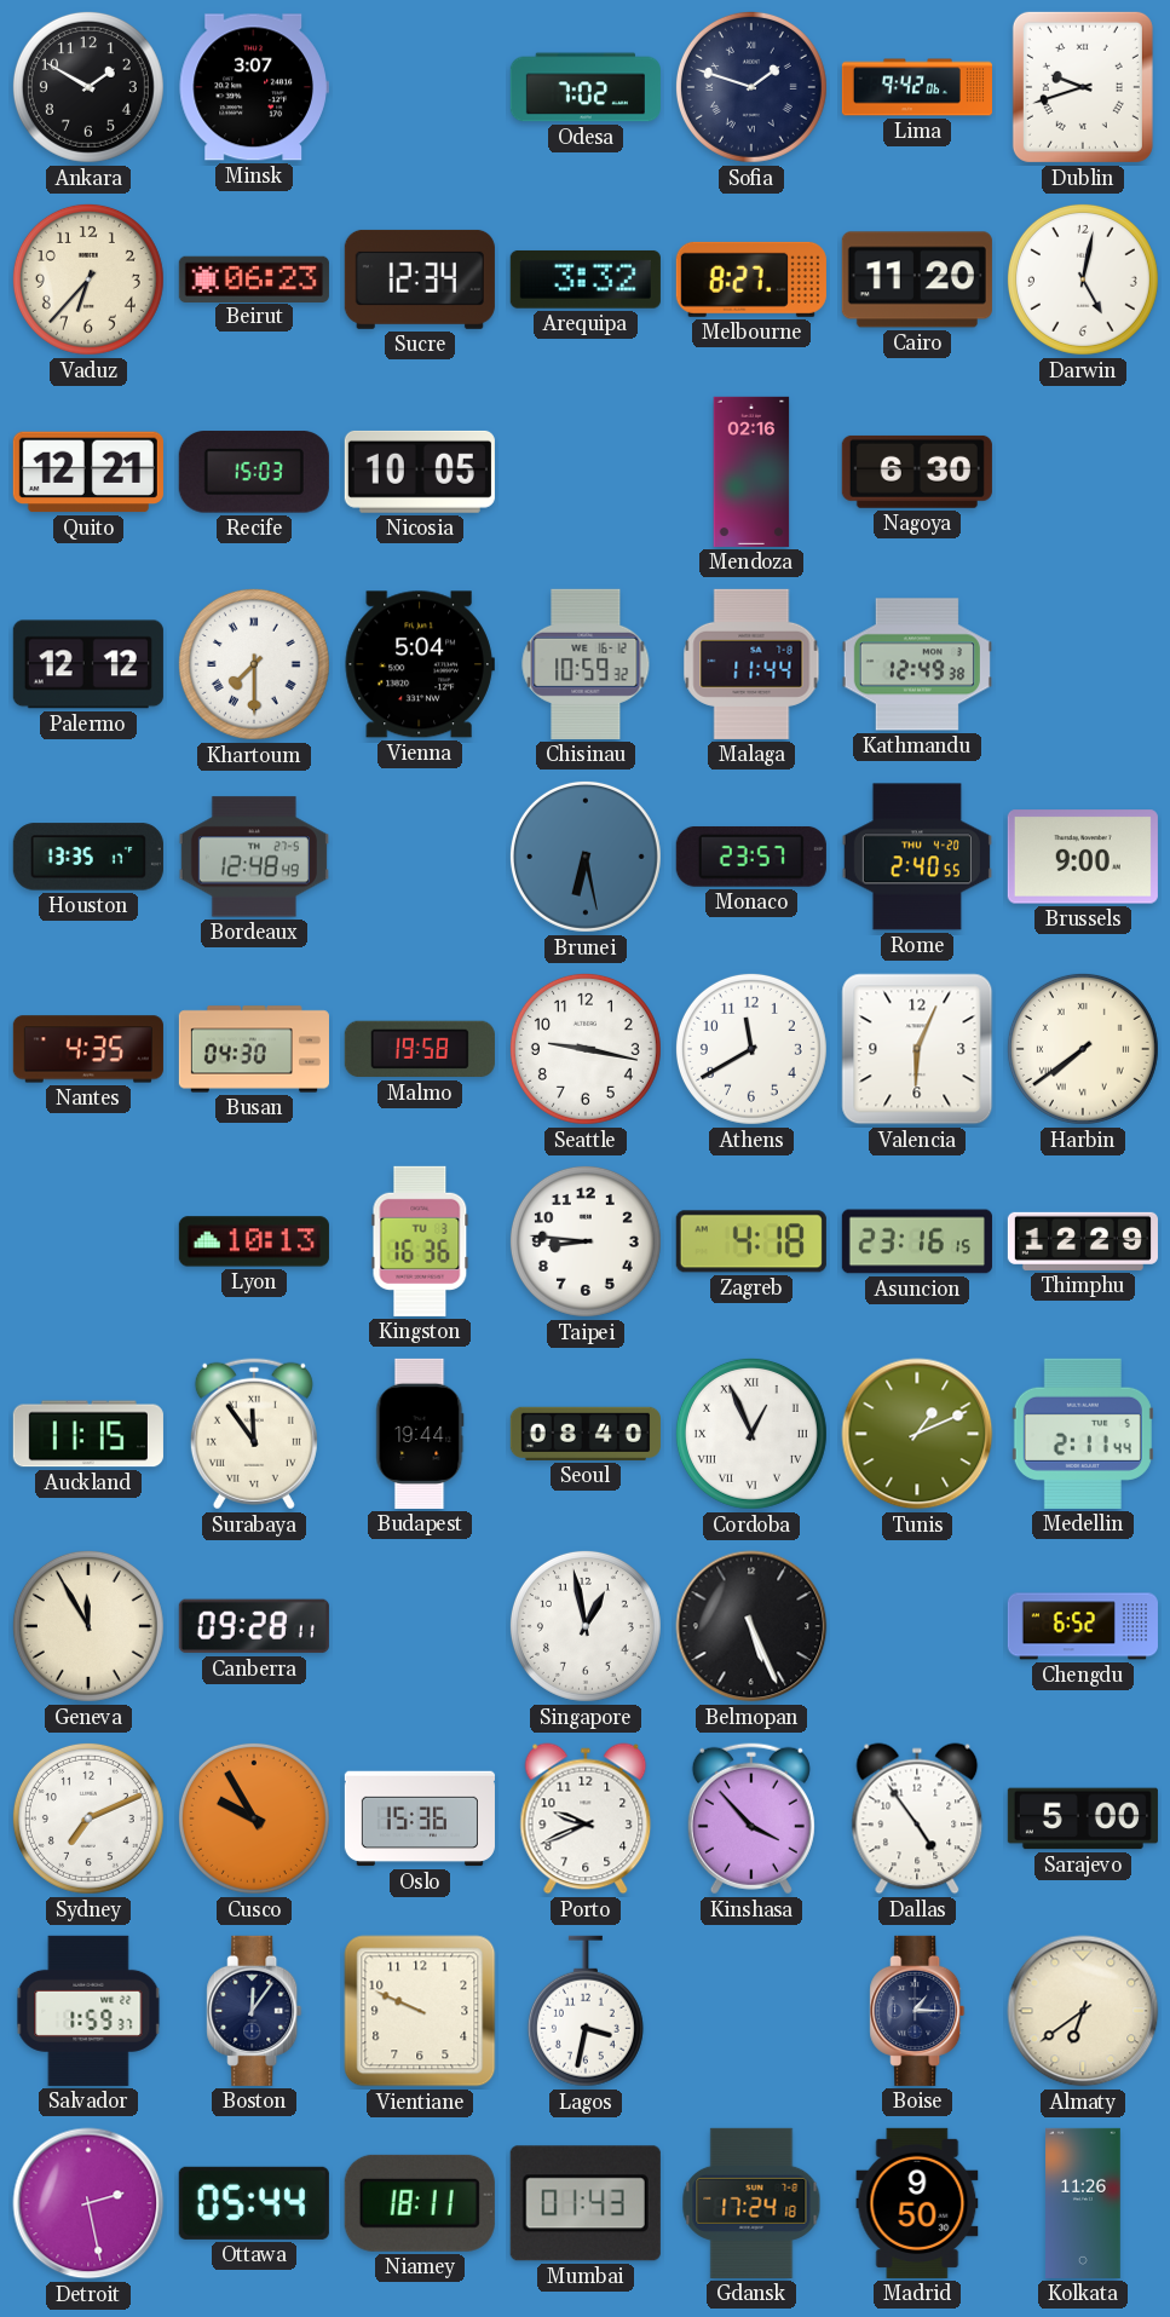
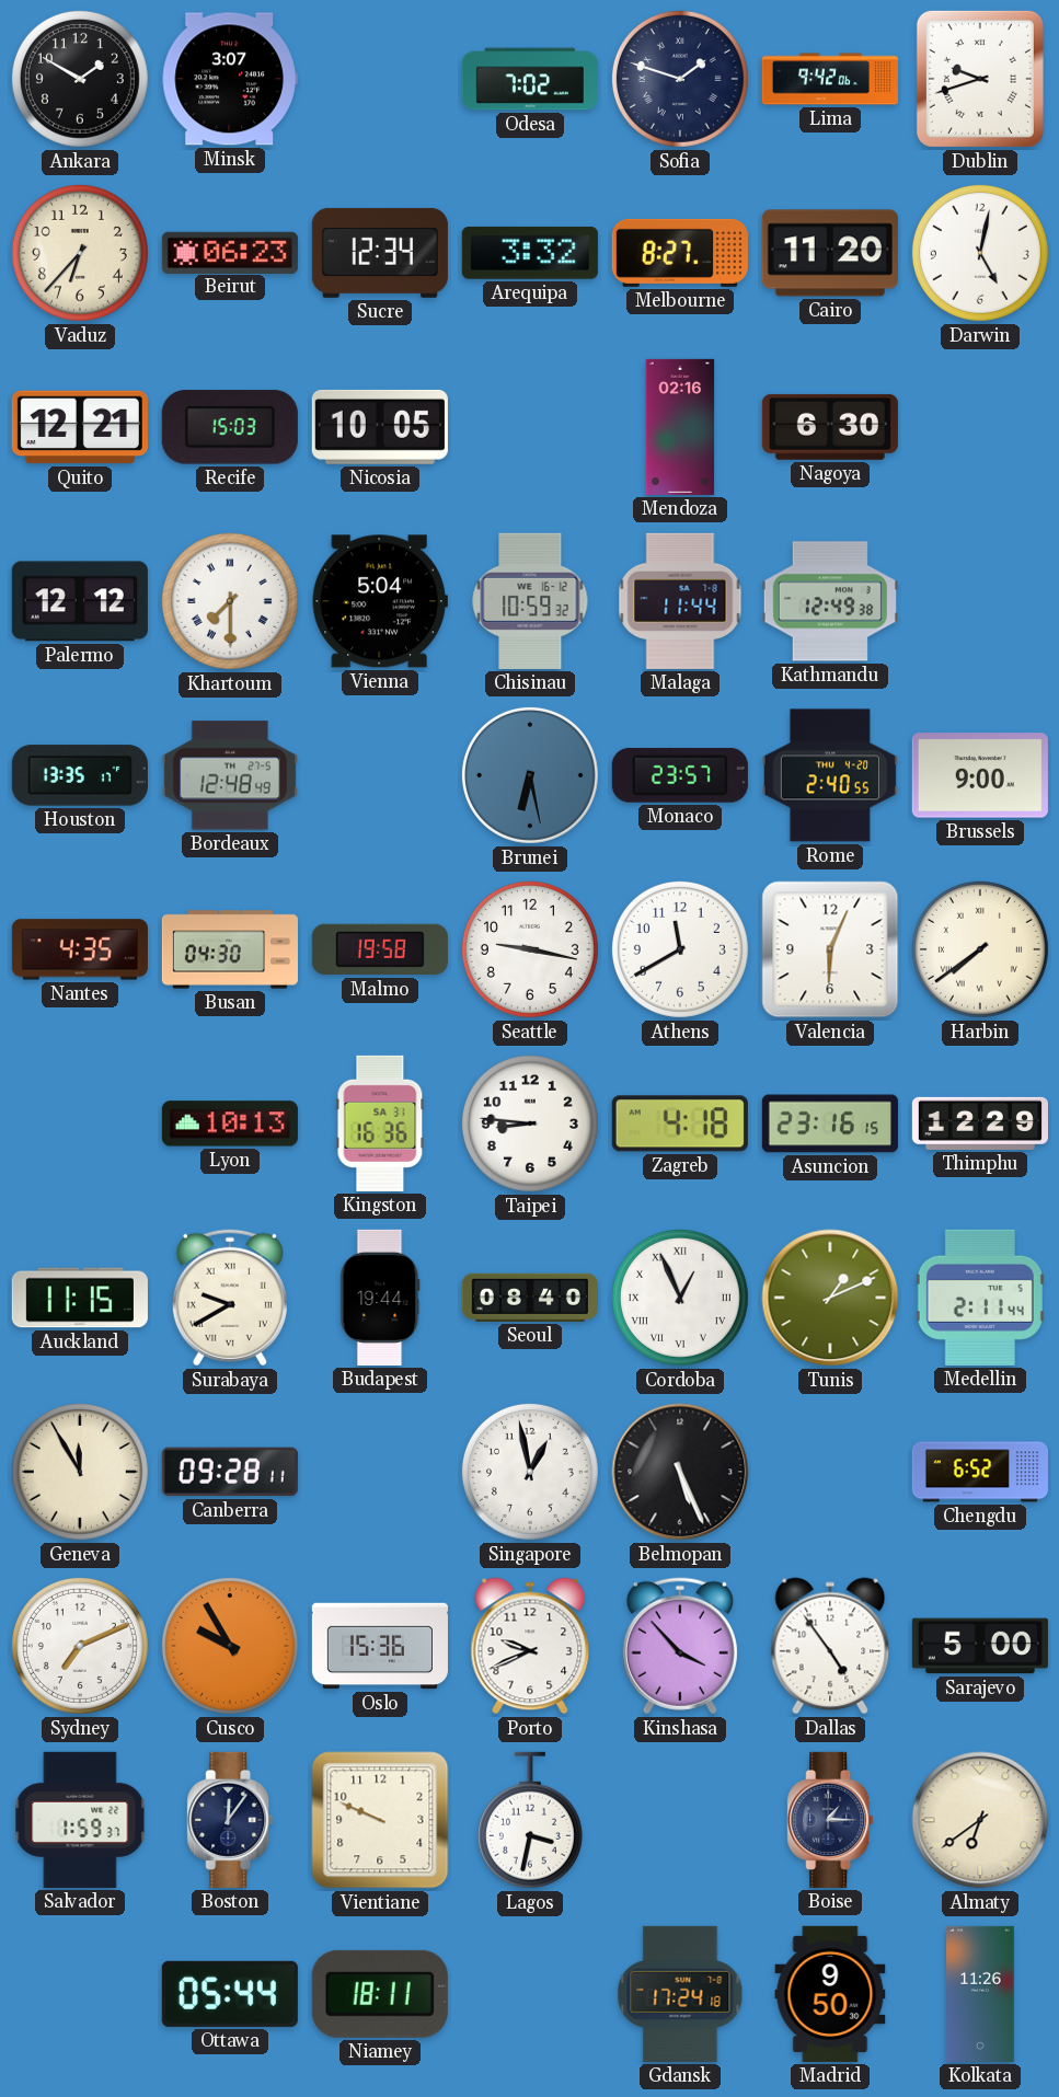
Kingston date: TU 3 -> SA 31
Surabaya: 11:54 -> 9:40
Detroit: 2:28 -> none
Mumbai: 01:43 -> none
